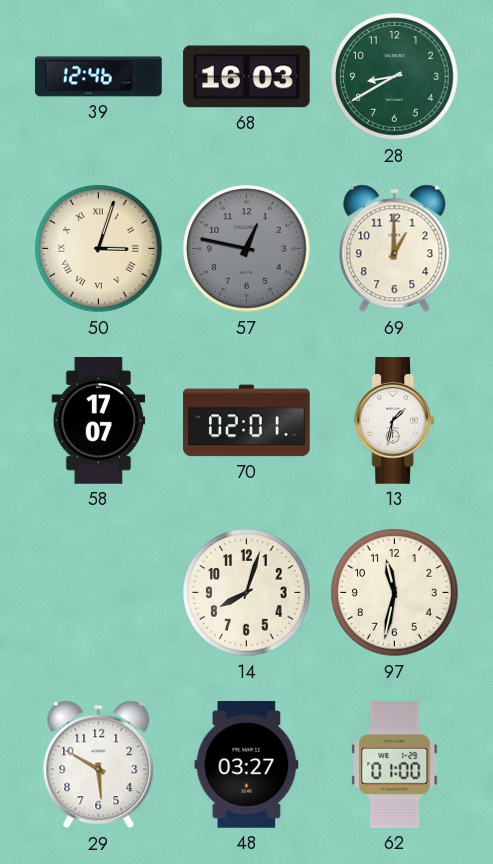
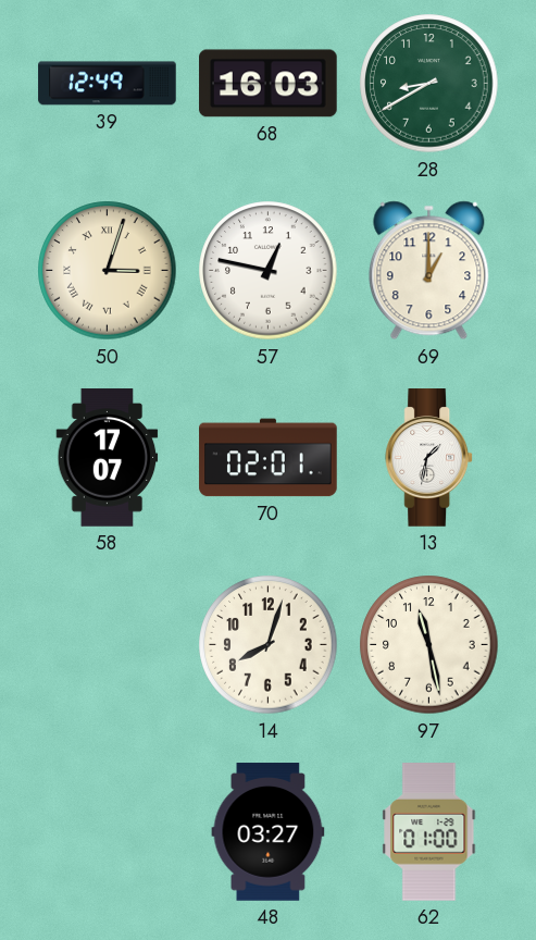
39: 12:46 -> 12:49
57 dial: grey -> white
97: 11:32 -> 11:28
29: 5:50 -> none
